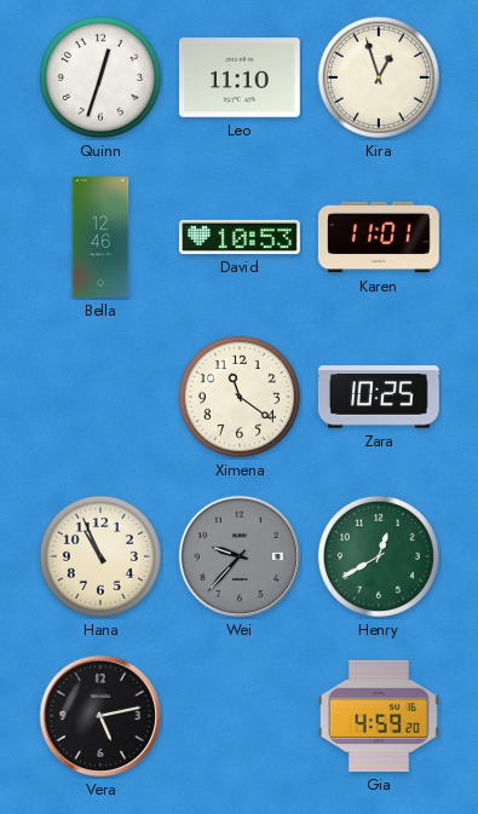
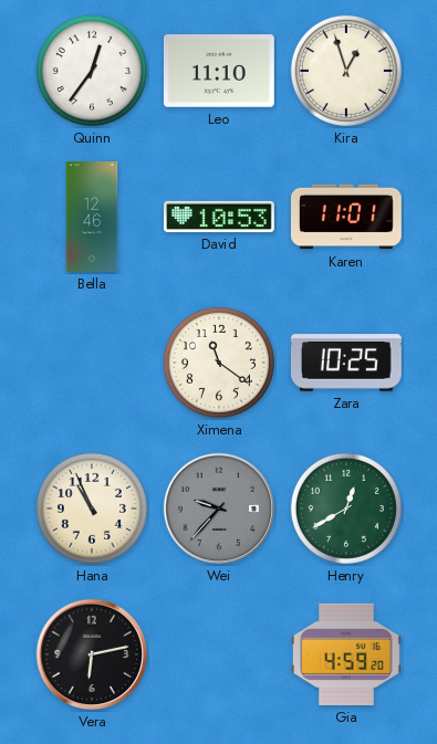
Quinn: 12:33 -> 12:36
Vera: 5:13 -> 6:13
